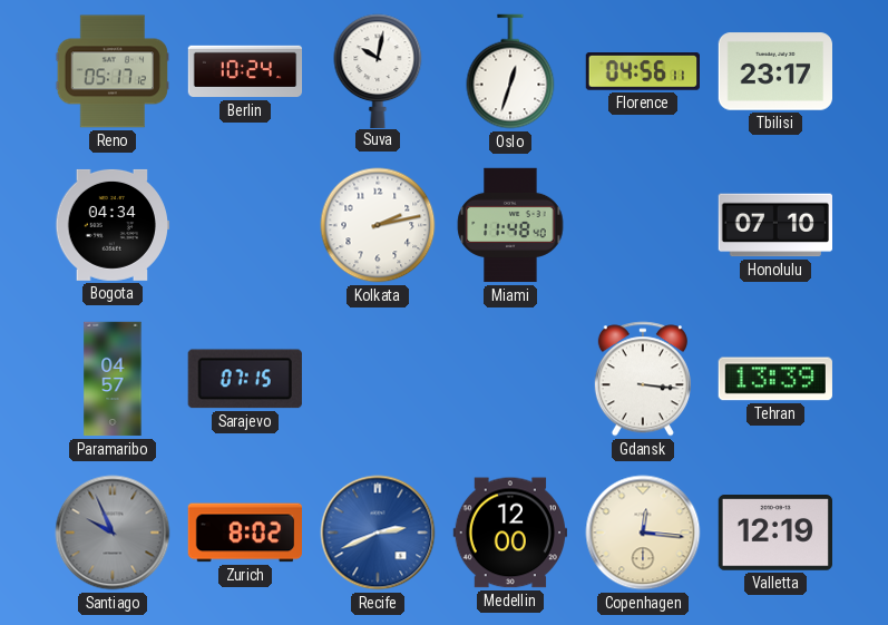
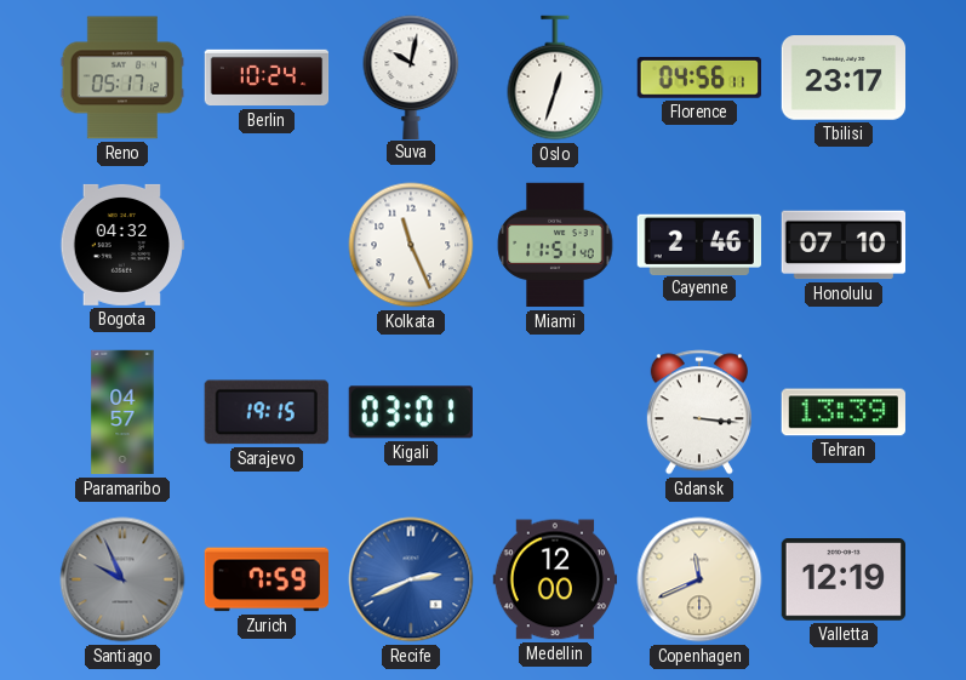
Bogota: 04:34 -> 04:32
Kolkata: 2:13 -> 11:26
Miami: 11:48 -> 11:51
Cayenne: none -> 2:46
Sarajevo: 07:15 -> 19:15
Kigali: none -> 03:01
Zurich: 8:02 -> 7:59
Copenhagen: 12:16 -> 11:41
